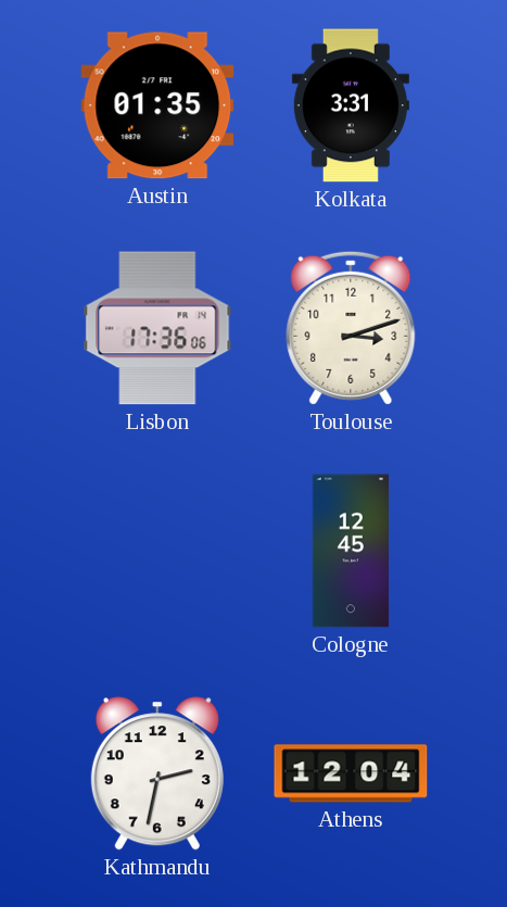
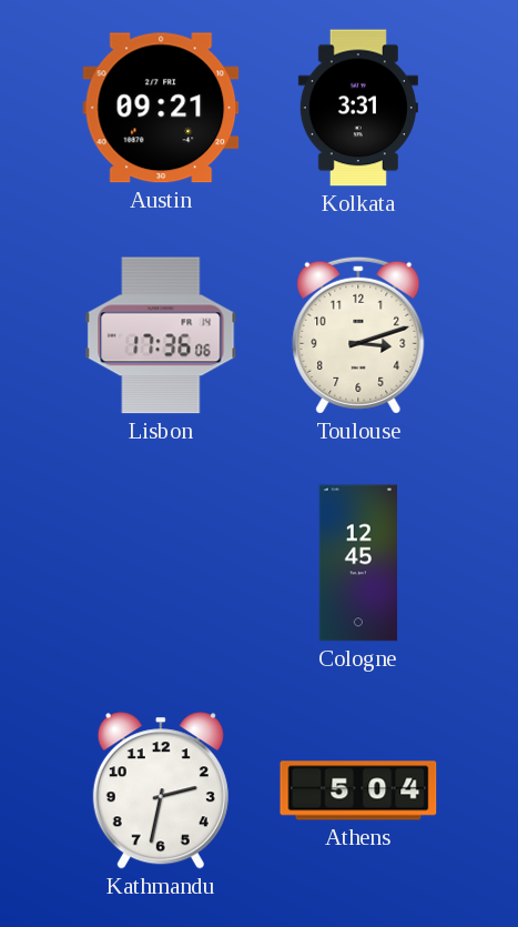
Austin: 01:35 -> 09:21
Athens: 12:04 -> 5:04
